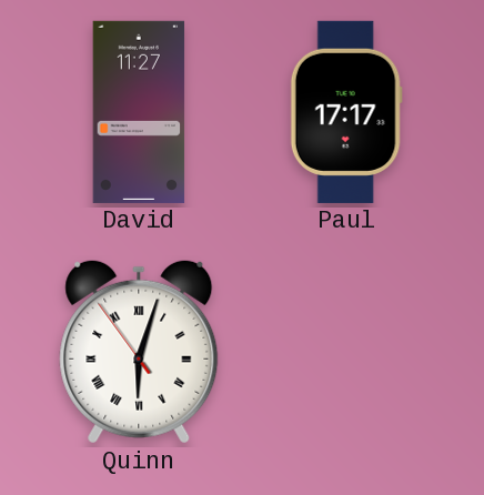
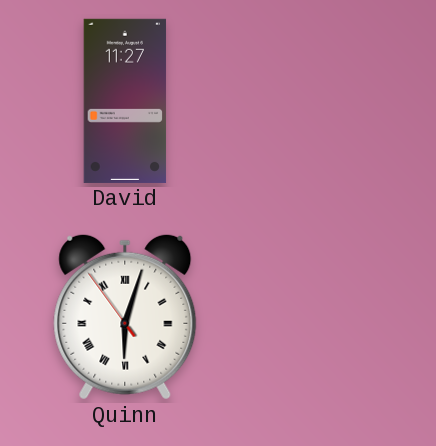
Paul: 17:17 -> none
